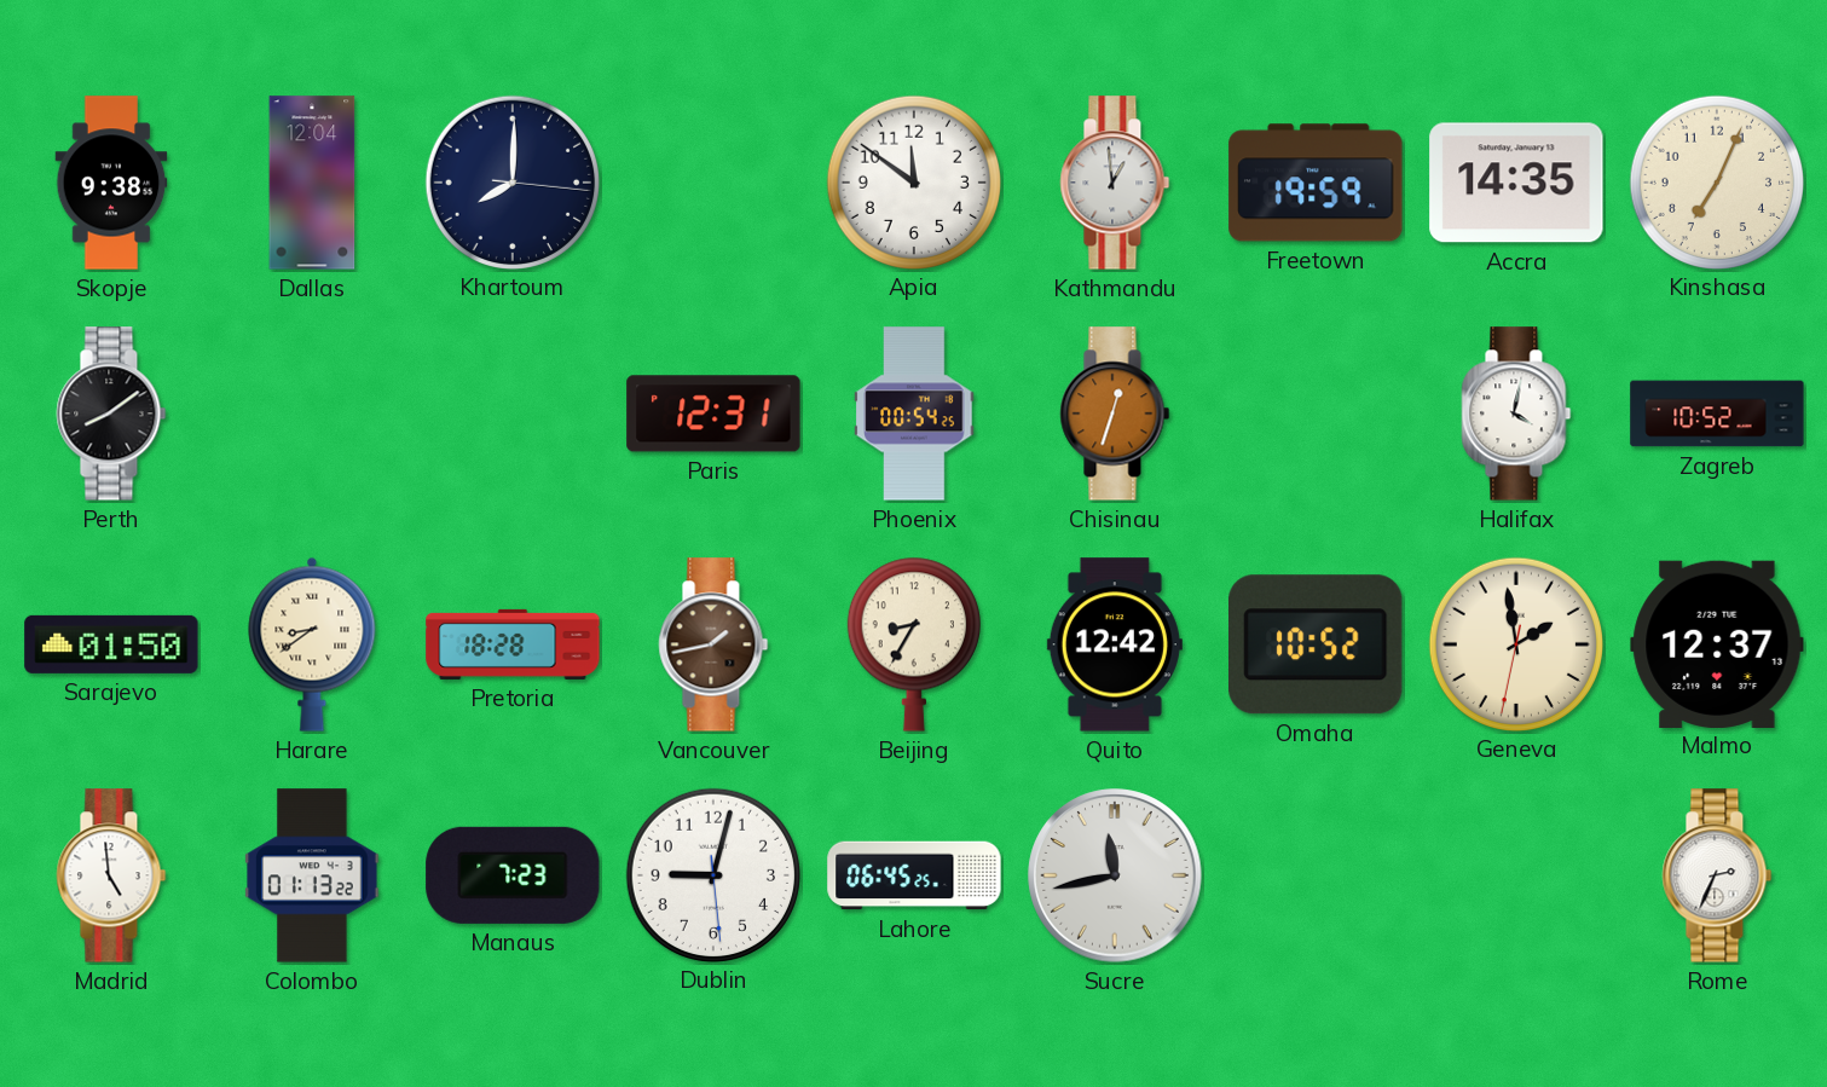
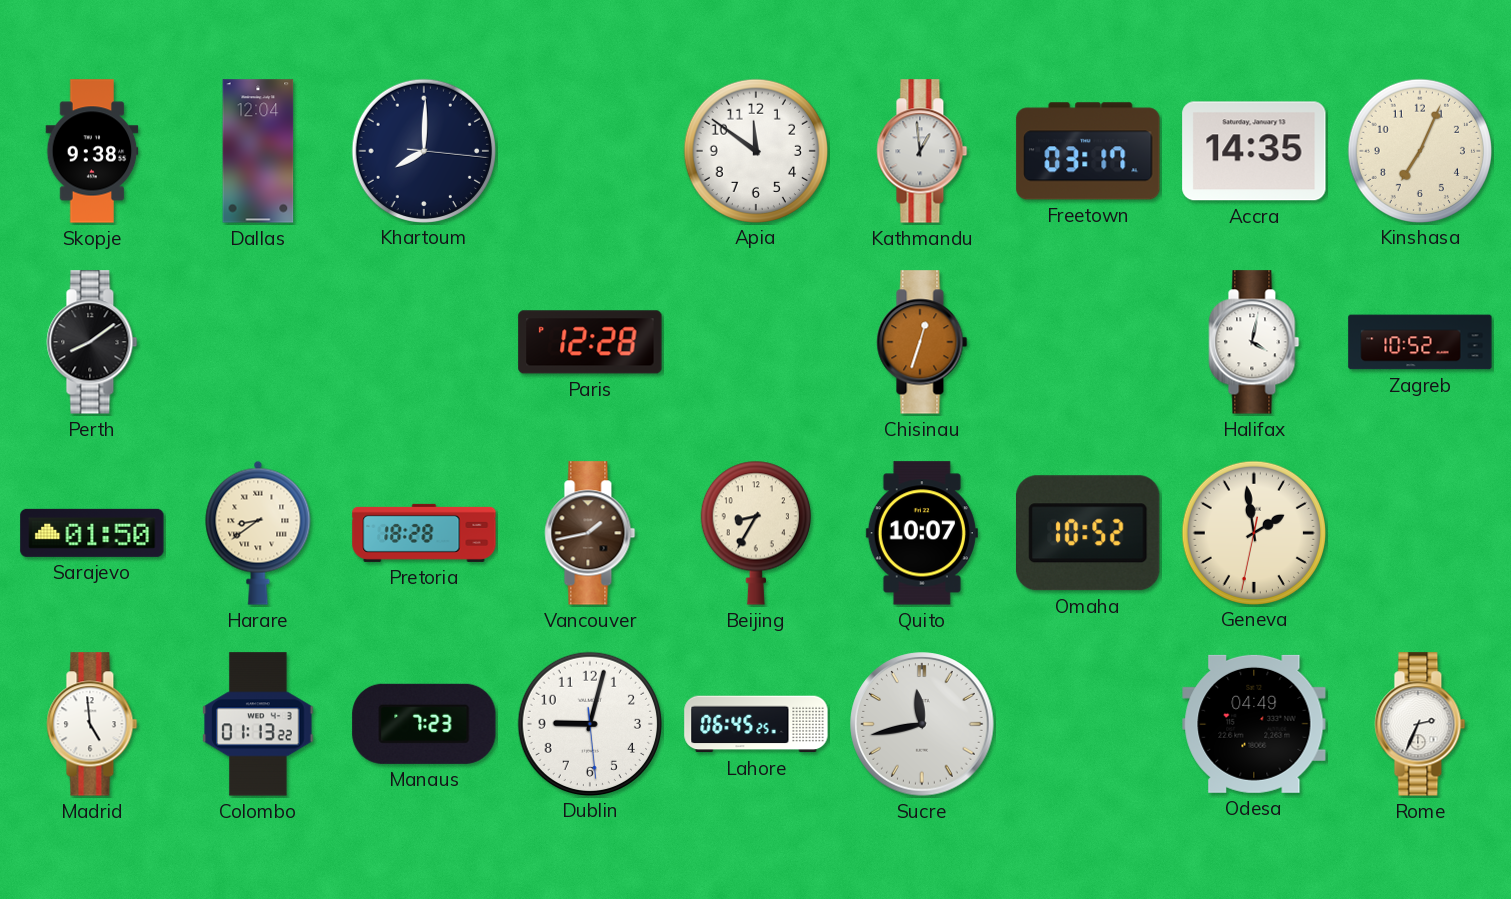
Freetown: 19:59 -> 03:17
Paris: 12:31 -> 12:28
Phoenix: 00:54 -> none
Quito: 12:42 -> 10:07
Malmo: 12:37 -> none
Odesa: none -> 04:49
